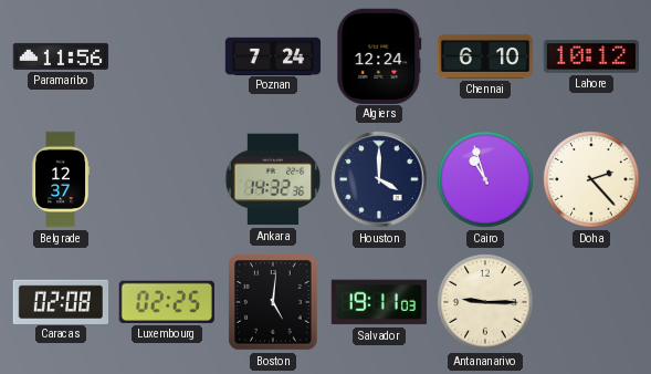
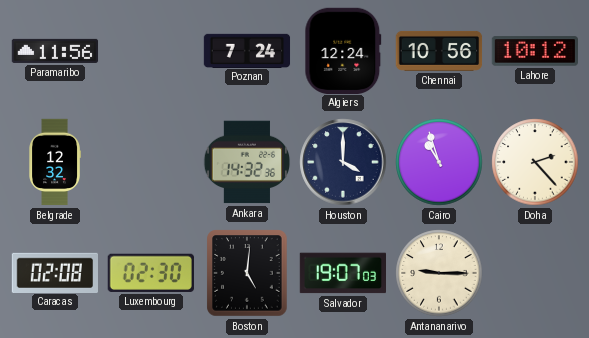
Chennai: 6:10 -> 10:56
Belgrade: 12:37 -> 12:32
Luxembourg: 02:25 -> 02:30
Salvador: 19:11 -> 19:07
